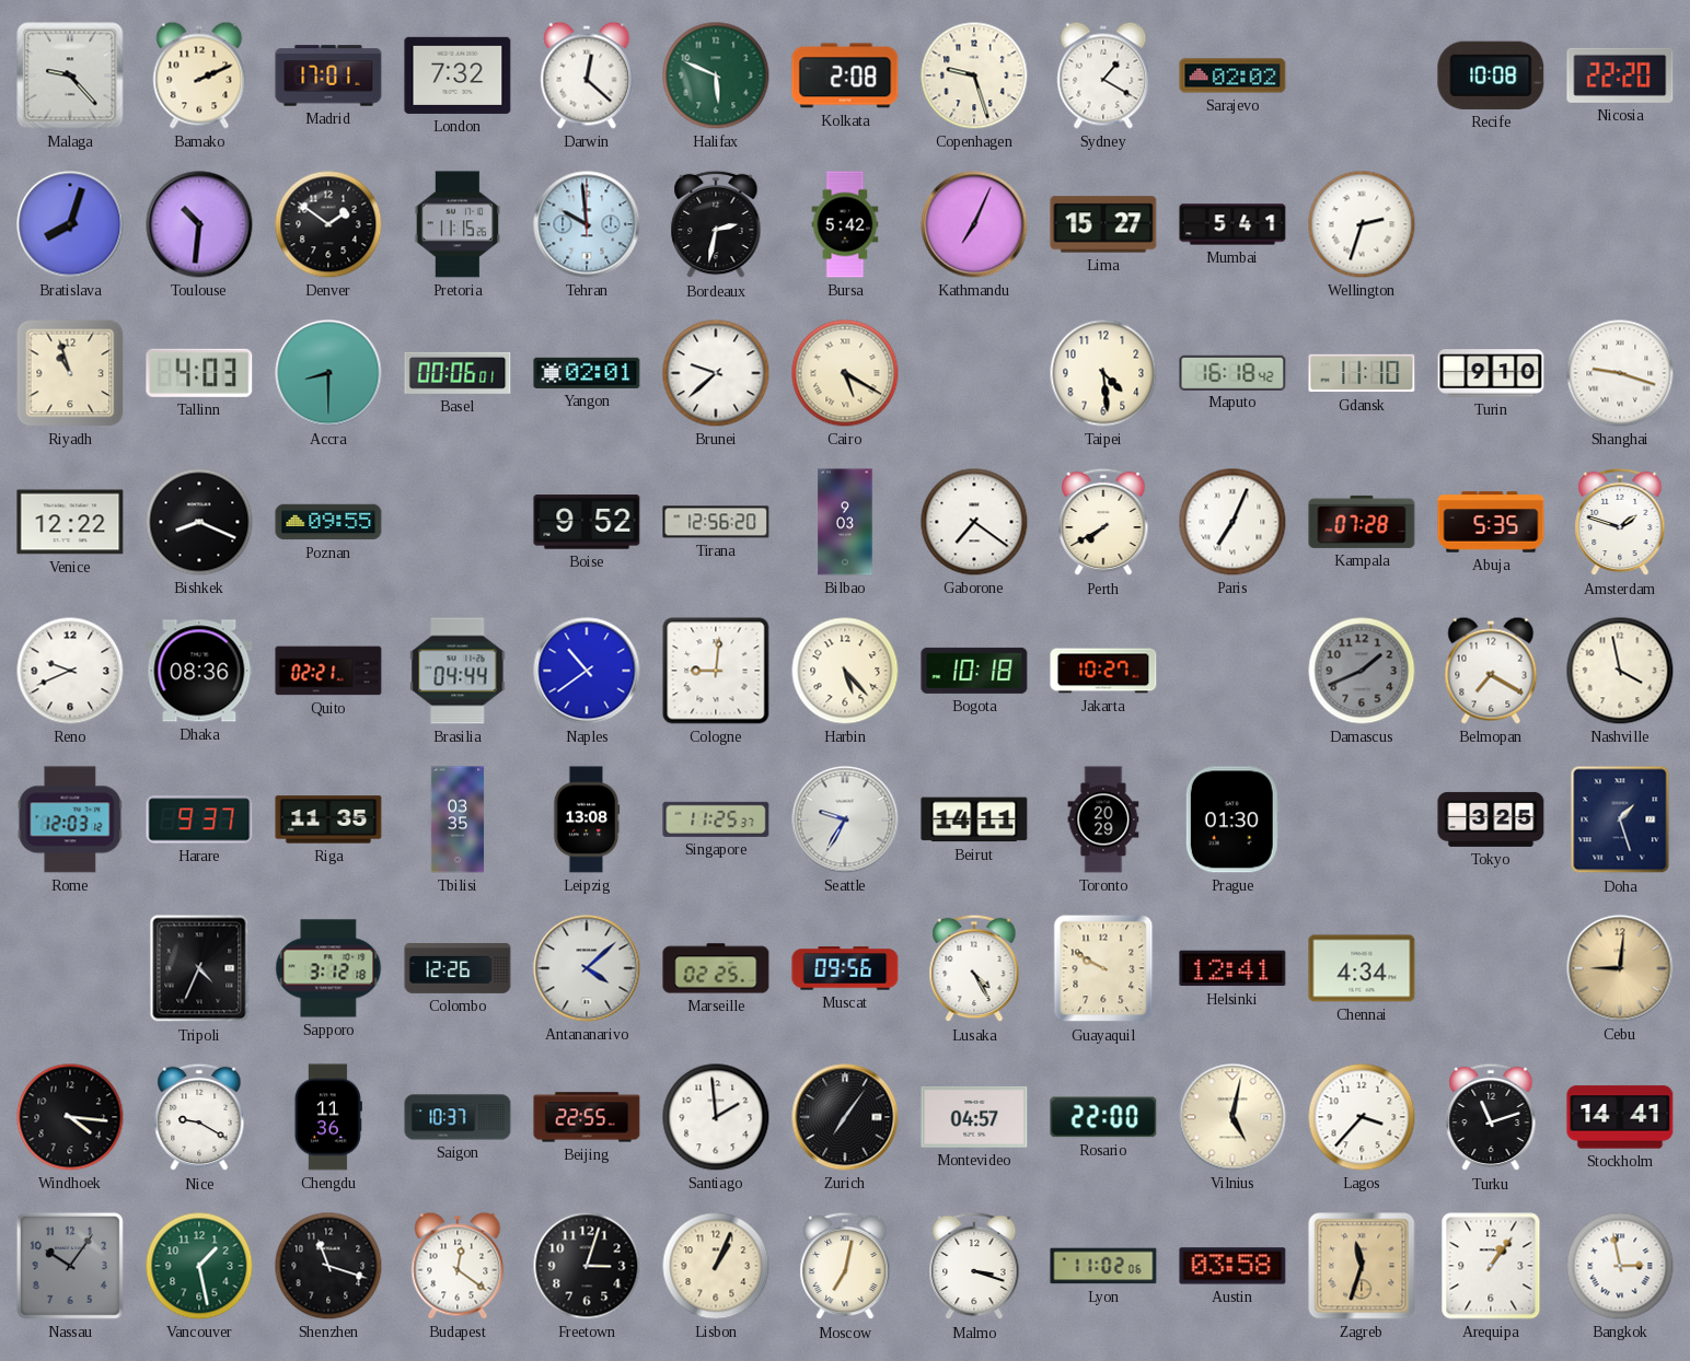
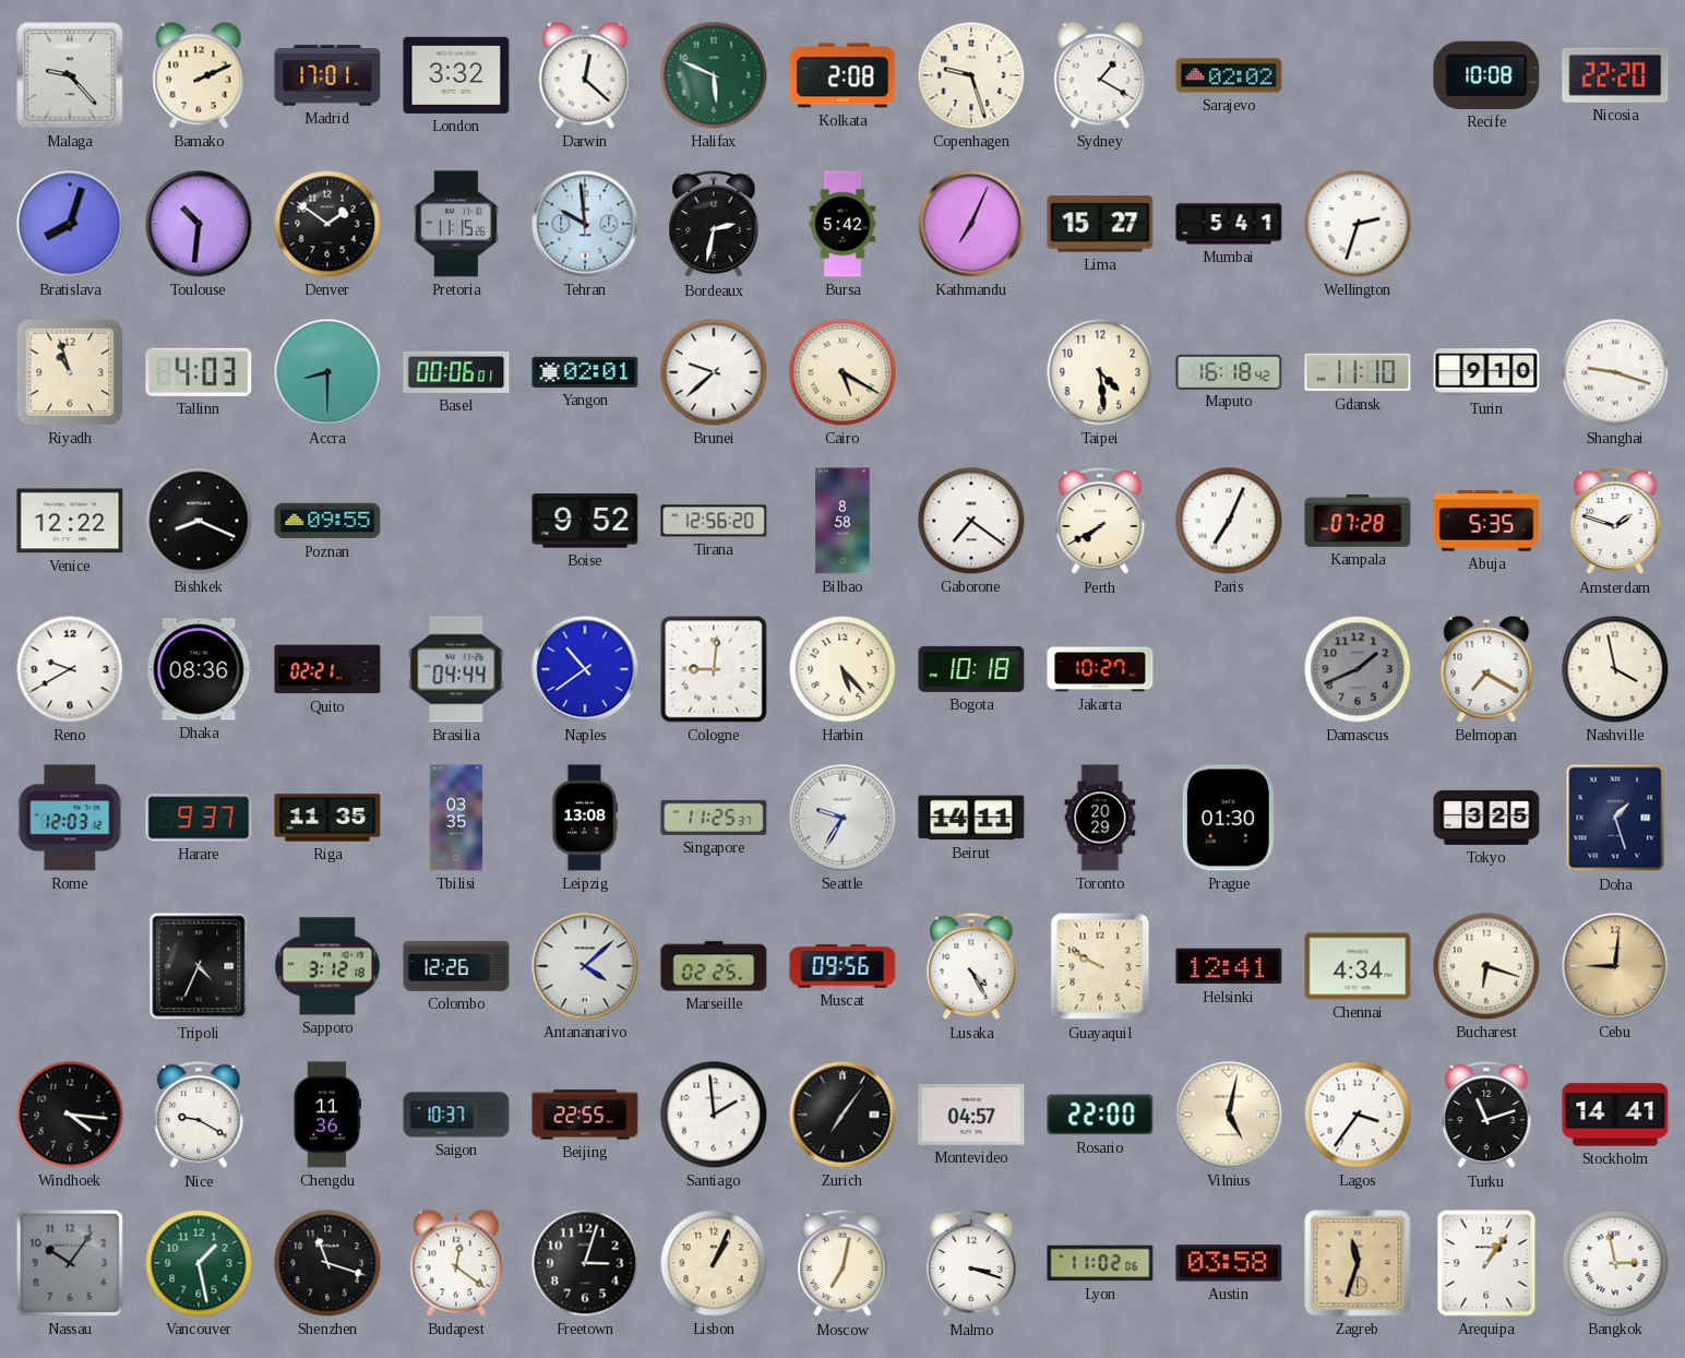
London: 7:32 -> 3:32
Bilbao: 9:03 -> 8:58
Reno: 9:41 -> 9:40
Bucharest: none -> 6:18
Lagos: 3:37 -> 3:36
